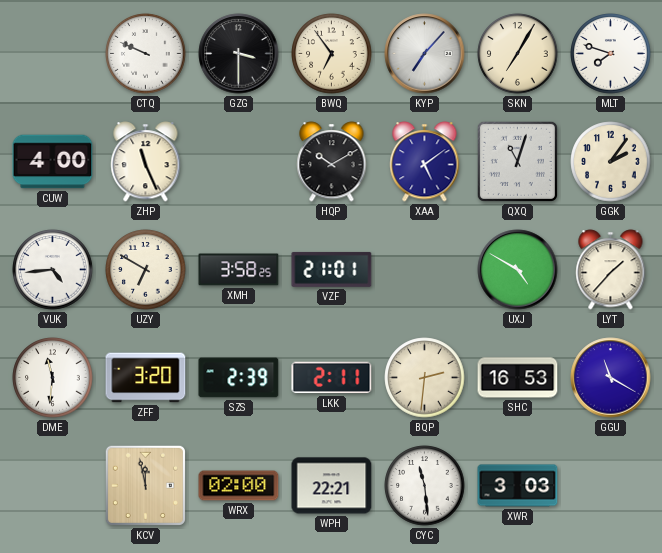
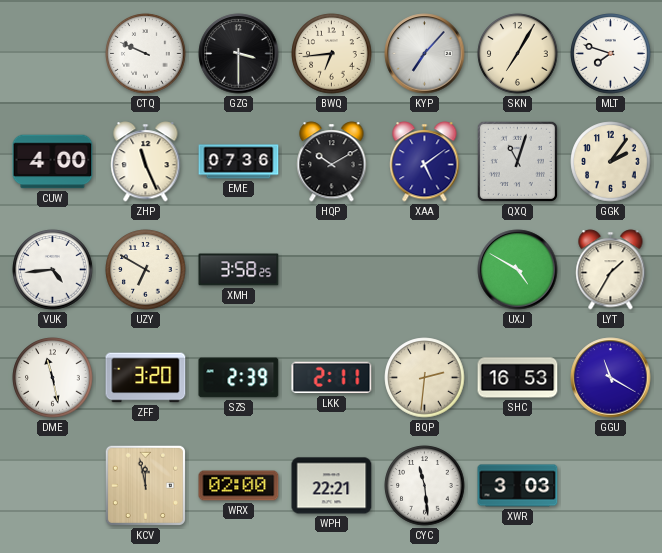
BWQ: 6:54 -> 6:44
EME: none -> 07:36
VZF: 21:01 -> none
LYT: 1:37 -> 1:35
DME: 11:31 -> 11:28
